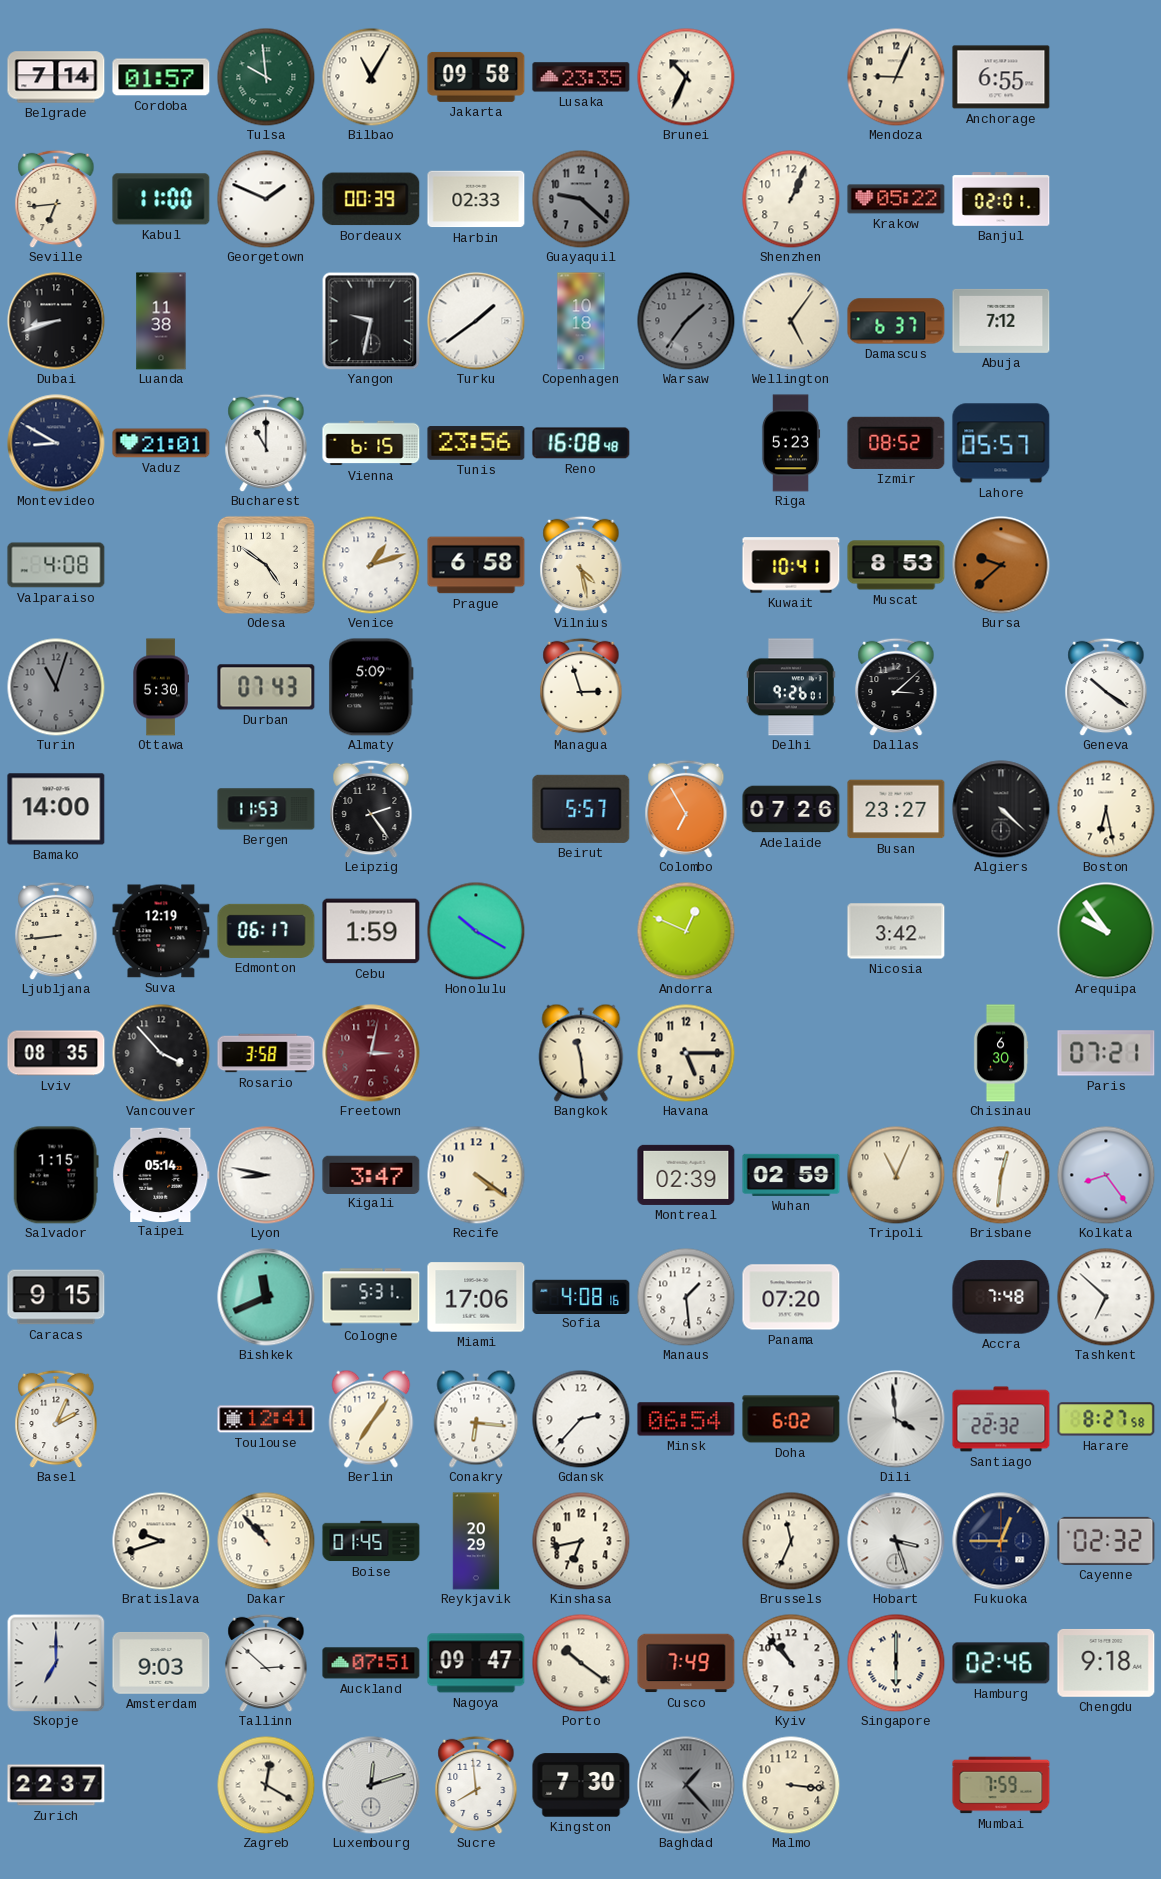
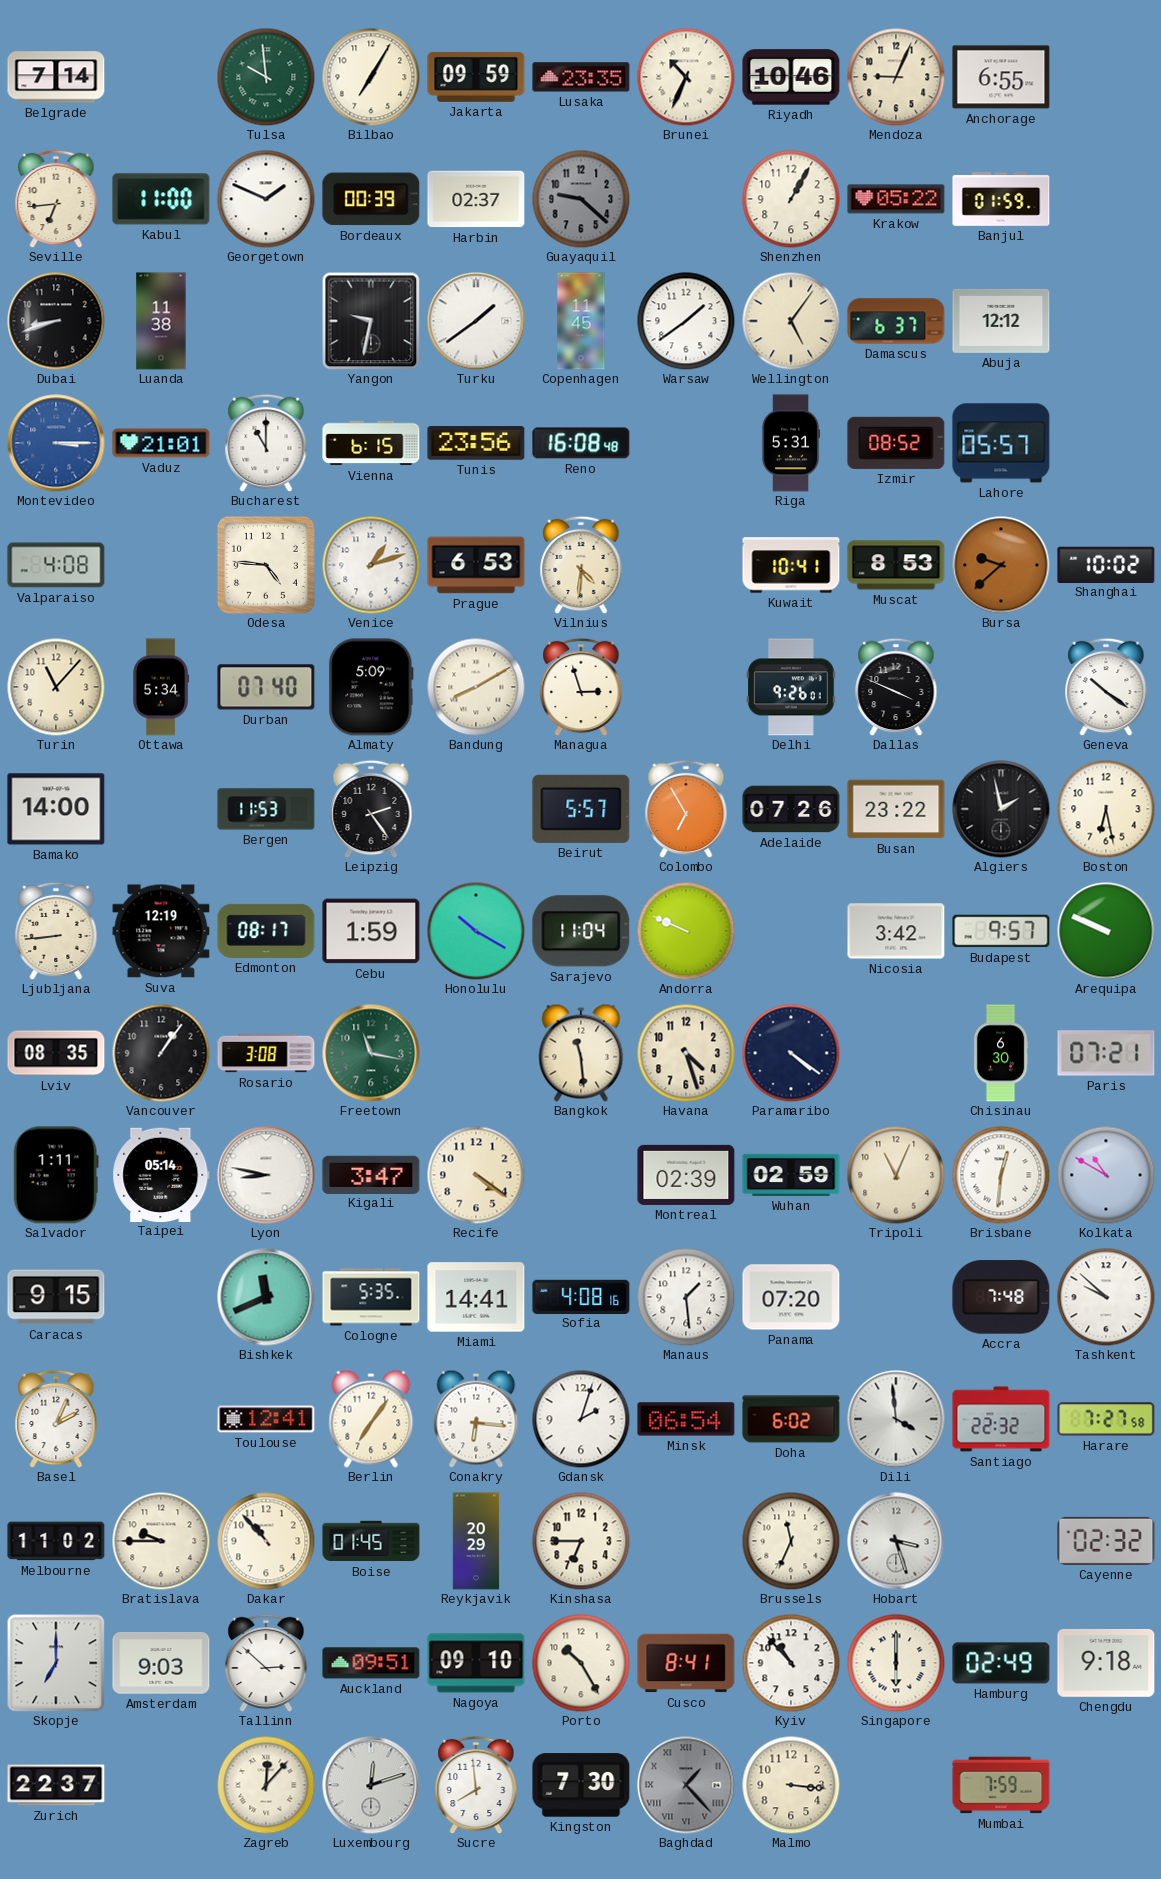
Cordoba: 01:57 -> none
Bilbao: 11:05 -> 7:05
Jakarta: 09:58 -> 09:59
Riyadh: none -> 10:46
Harbin: 02:33 -> 02:37
Shenzhen: 1:04 -> 1:05
Banjul: 02:01 -> 01:59
Copenhagen: 10:18 -> 11:45
Warsaw: 1:36 -> 1:39
Warsaw dial: grey -> white
Abuja: 7:12 -> 12:12
Montevideo: 8:50 -> 3:15
Montevideo dial: navy -> blue
Riga: 5:23 -> 5:31
Odesa: 4:51 -> 4:46
Prague: 6:58 -> 6:53
Vilnius: 4:28 -> 4:31
Shanghai: none -> 10:02
Turin: 11:03 -> 11:07
Turin dial: grey -> cream
Ottawa: 5:30 -> 5:34
Durban: 07:43 -> 07:40
Bandung: none -> 8:10
Dallas: 3:08 -> 3:49
Busan: 23:27 -> 23:22
Algiers: 4:22 -> 1:58
Edmonton: 06:17 -> 08:17
Sarajevo: none -> 11:04
Andorra: 12:49 -> 9:49
Budapest: none -> 9:57
Arequipa: 9:54 -> 9:49
Vancouver: 3:53 -> 1:06
Rosario: 3:58 -> 3:08
Freetown: 3:02 -> 11:17
Freetown dial: burgundy -> green
Havana: 5:15 -> 4:27
Paramaribo: none -> 4:21
Salvador: 1:15 -> 1:11
Kolkata: 8:24 -> 10:50
Cologne: 5:31 -> 5:35
Miami: 17:06 -> 14:41
Tashkent: 6:52 -> 9:52
Gdansk: 2:37 -> 2:03
Harare: 8:27 -> 7:27
Melbourne: none -> 11:02
Bratislava: 9:42 -> 9:45
Kinshasa: 6:43 -> 6:45
Fukuoka: 12:45 -> none
Auckland: 07:51 -> 09:51
Nagoya: 09:47 -> 09:10
Porto: 10:21 -> 10:25
Cusco: 7:49 -> 8:41
Hamburg: 02:46 -> 02:49
Zagreb: 12:20 -> 12:07
